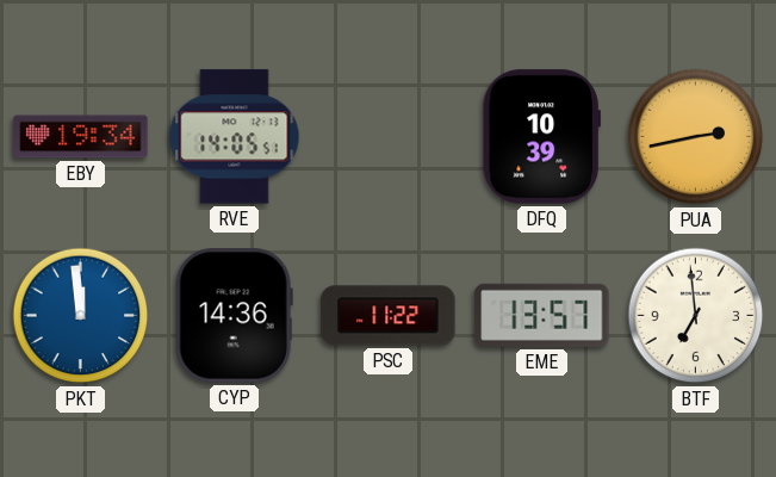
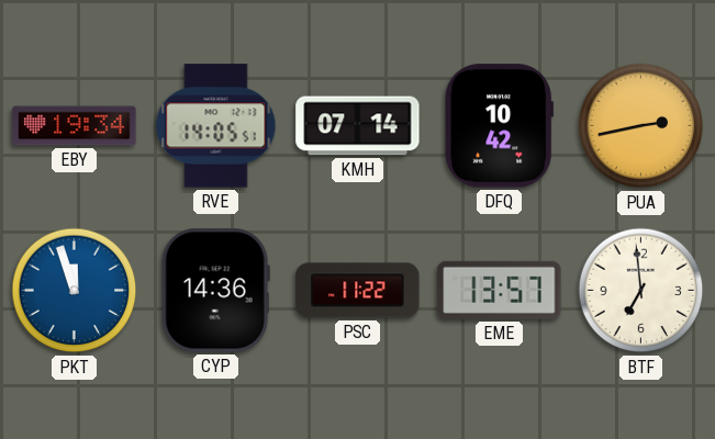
KMH: none -> 07:14
DFQ: 10:39 -> 10:42
PKT: 11:59 -> 11:57
